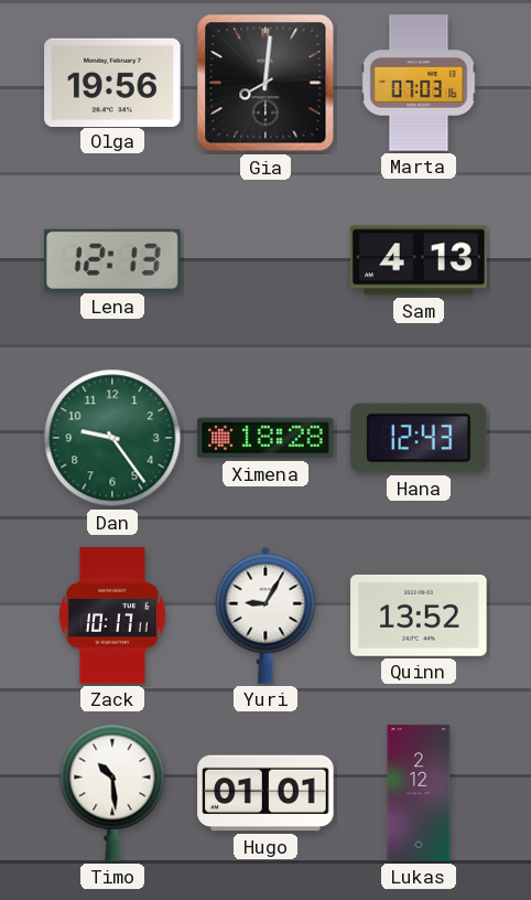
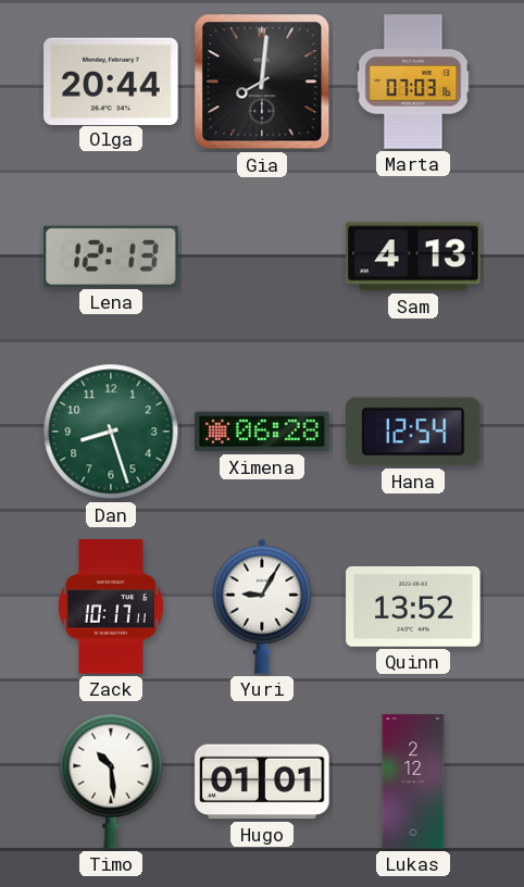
Olga: 19:56 -> 20:44
Dan: 9:24 -> 8:27
Ximena: 18:28 -> 06:28
Hana: 12:43 -> 12:54
